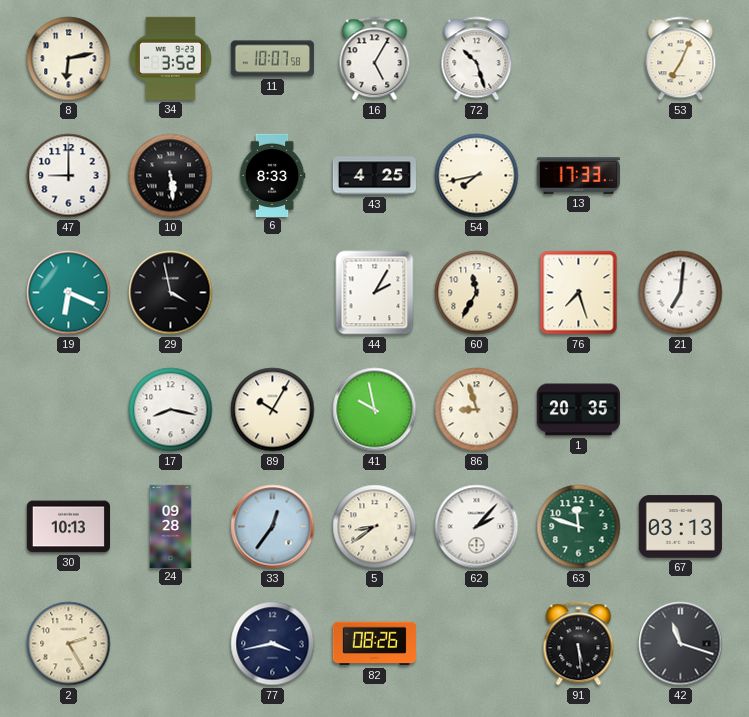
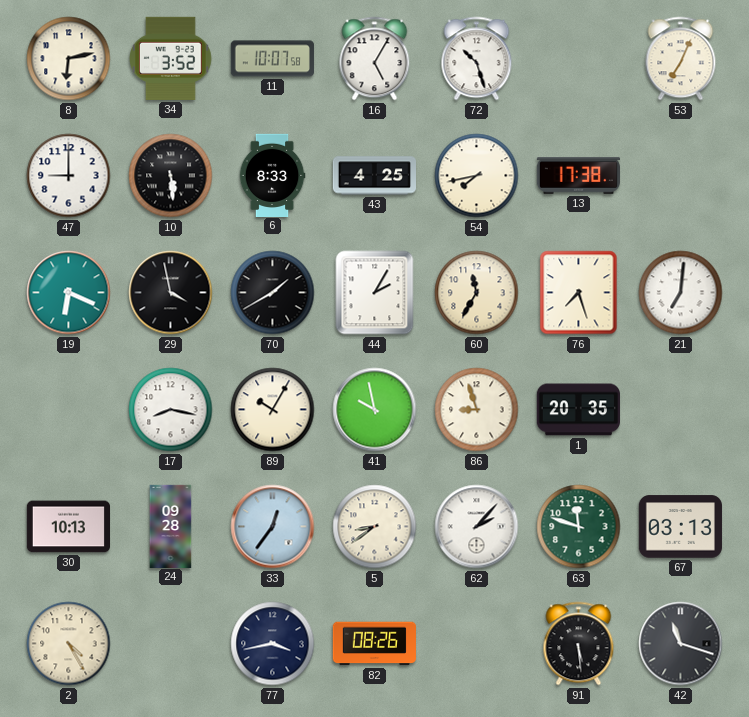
13: 17:33 -> 17:38
70: none -> 1:40
2: 2:25 -> 4:25
